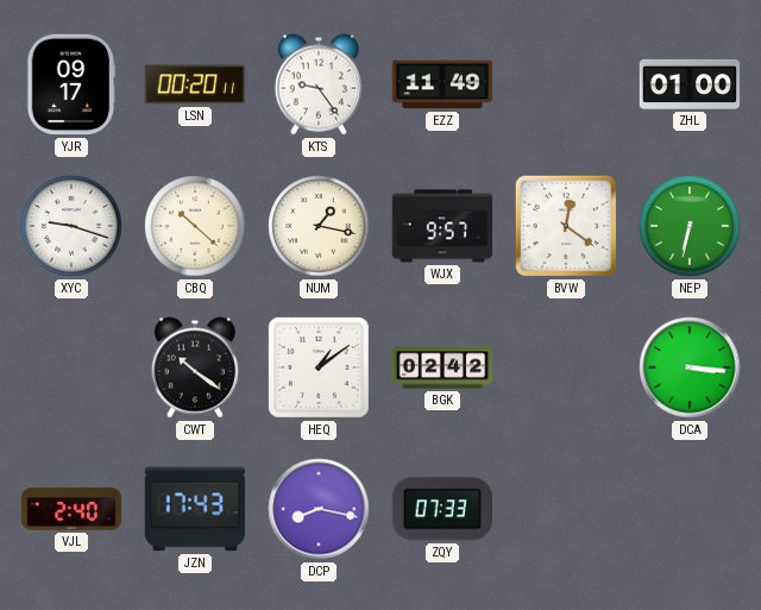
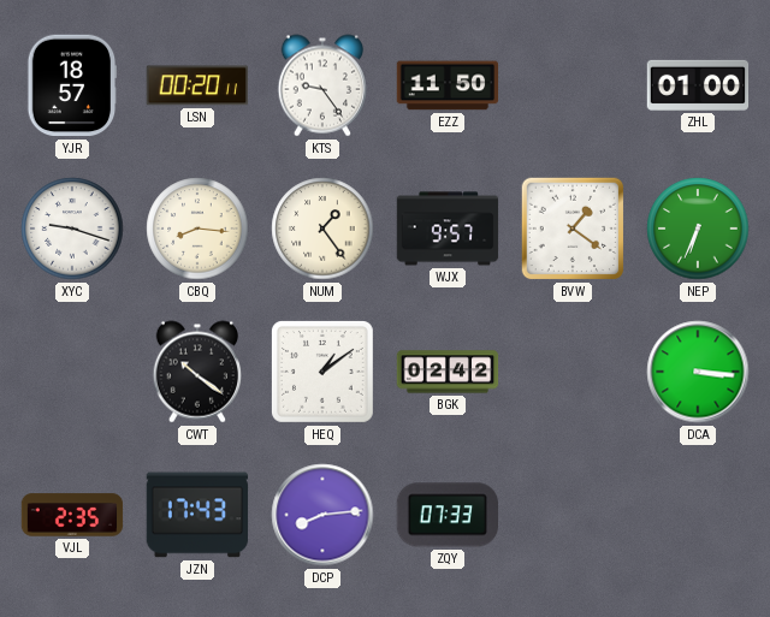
YJR: 09:17 -> 18:57
EZZ: 11:49 -> 11:50
CBQ: 10:22 -> 8:16
NUM: 1:17 -> 1:24
BVW: 12:21 -> 1:21
NEP: 6:32 -> 6:34
VJL: 2:40 -> 2:35
DCP: 8:17 -> 8:14
